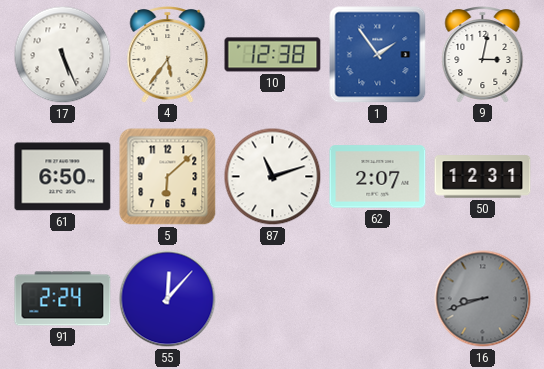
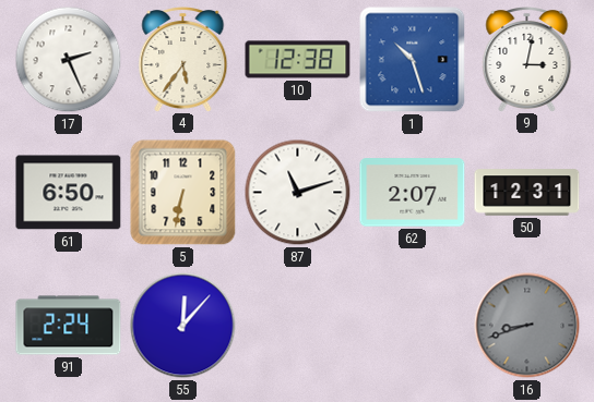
17: 5:26 -> 2:26
1: 1:54 -> 10:27
5: 6:08 -> 6:32
